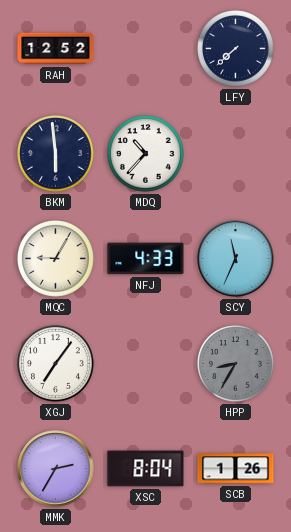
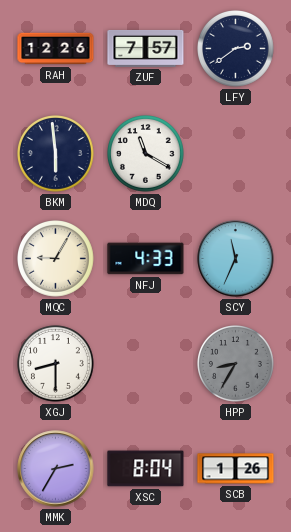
RAH: 12:52 -> 12:26
ZUF: none -> 7:57
LFY: 7:38 -> 2:39
MDQ: 10:37 -> 11:20
XGJ: 7:06 -> 8:30
